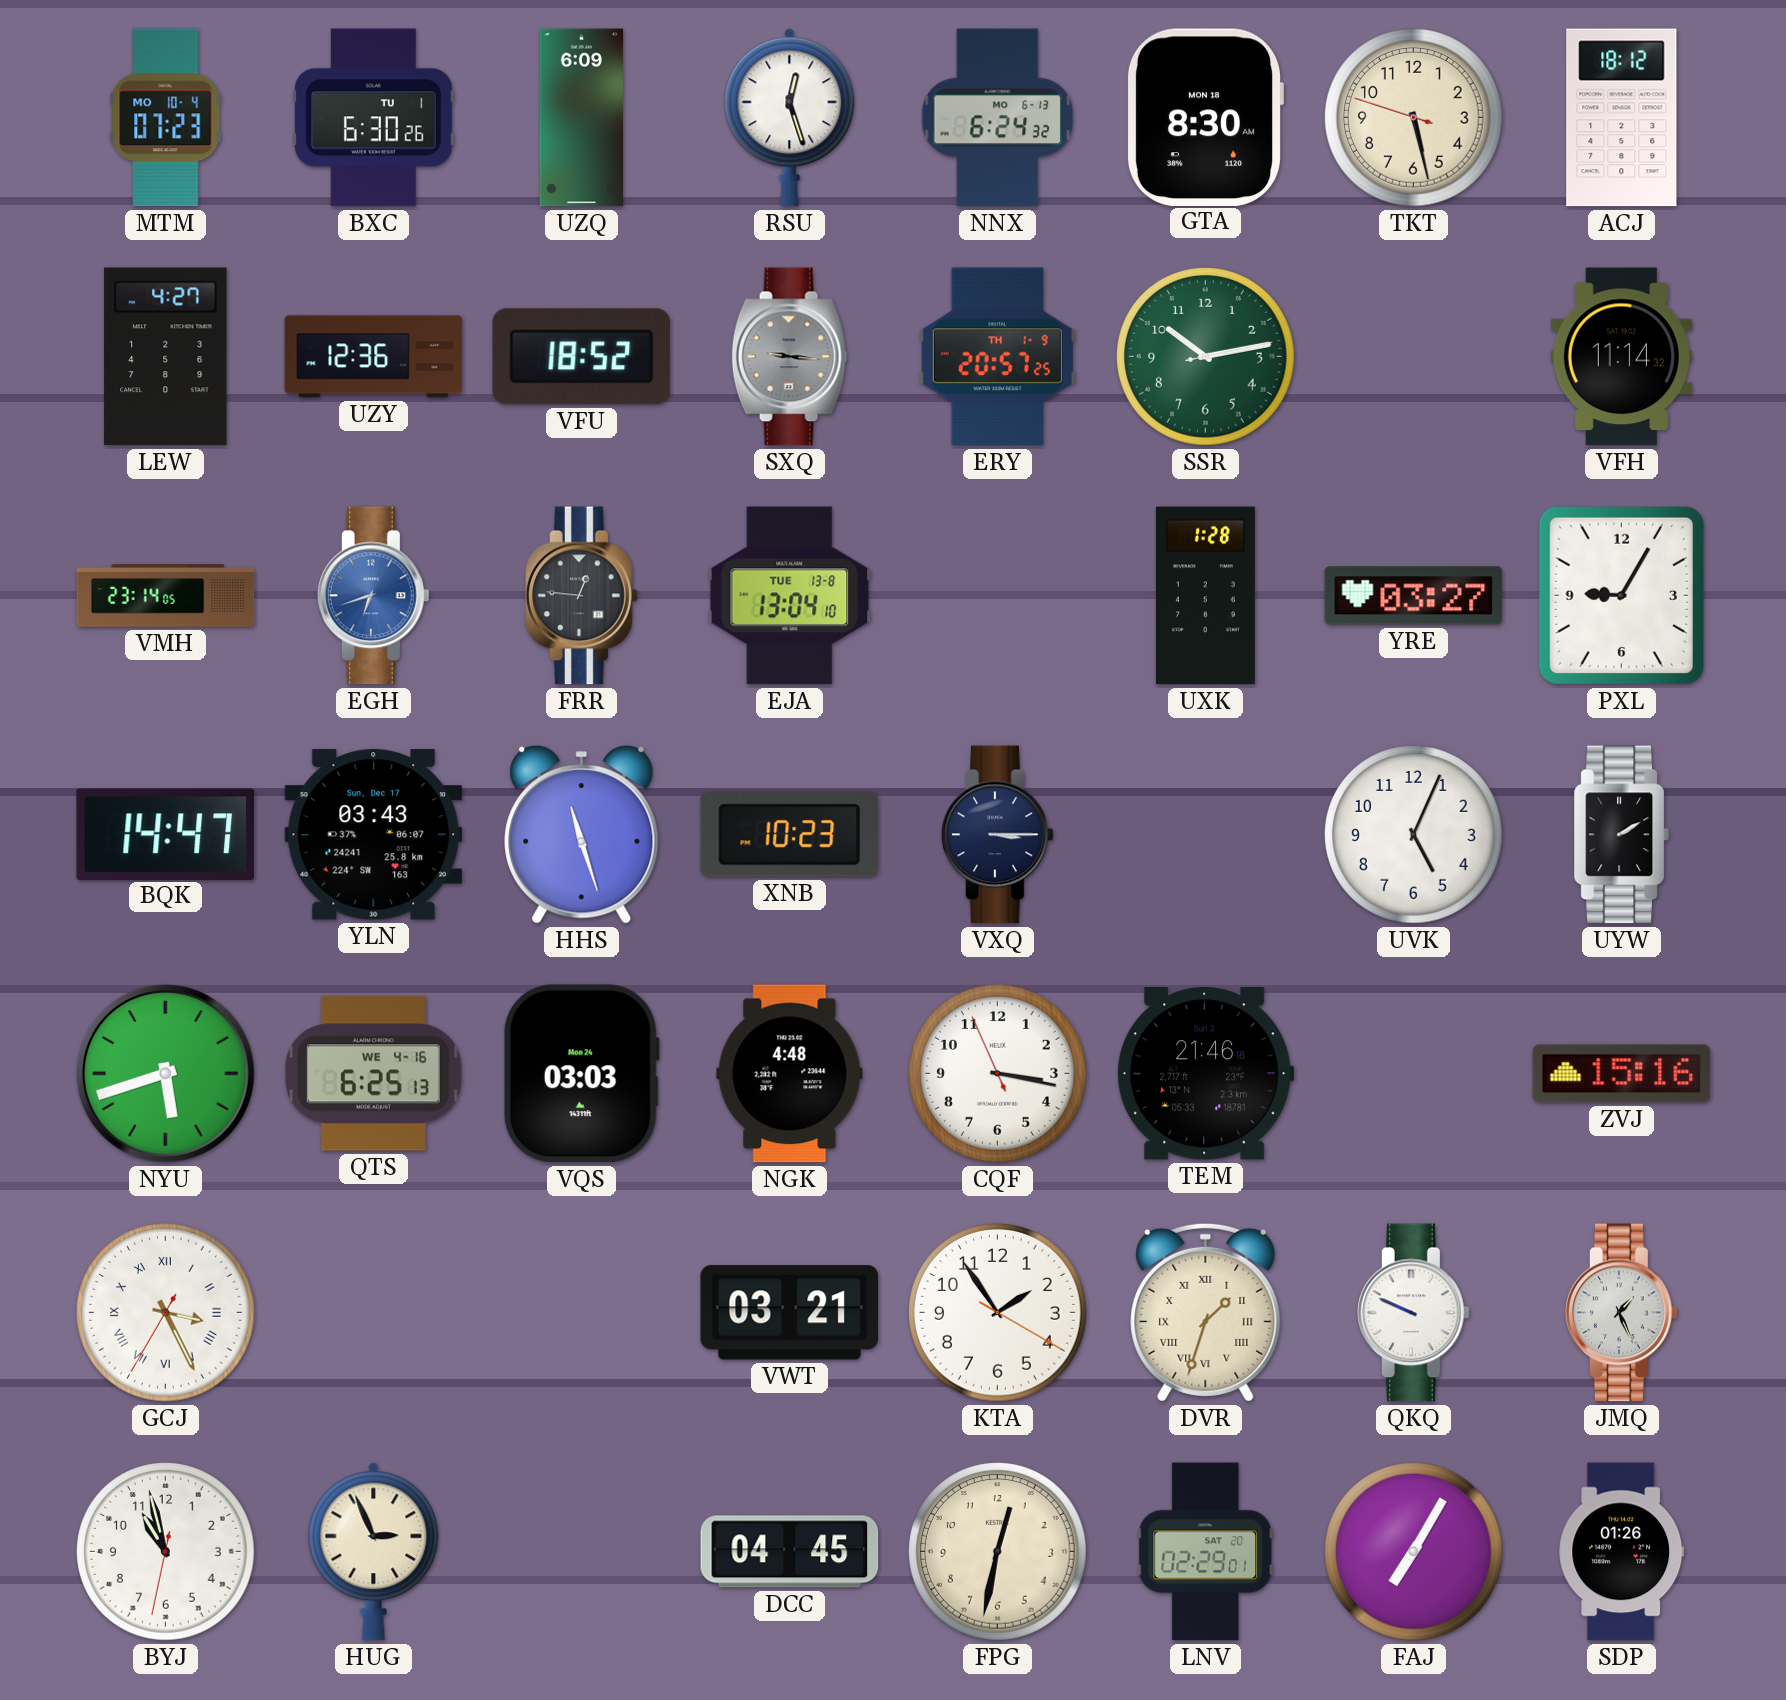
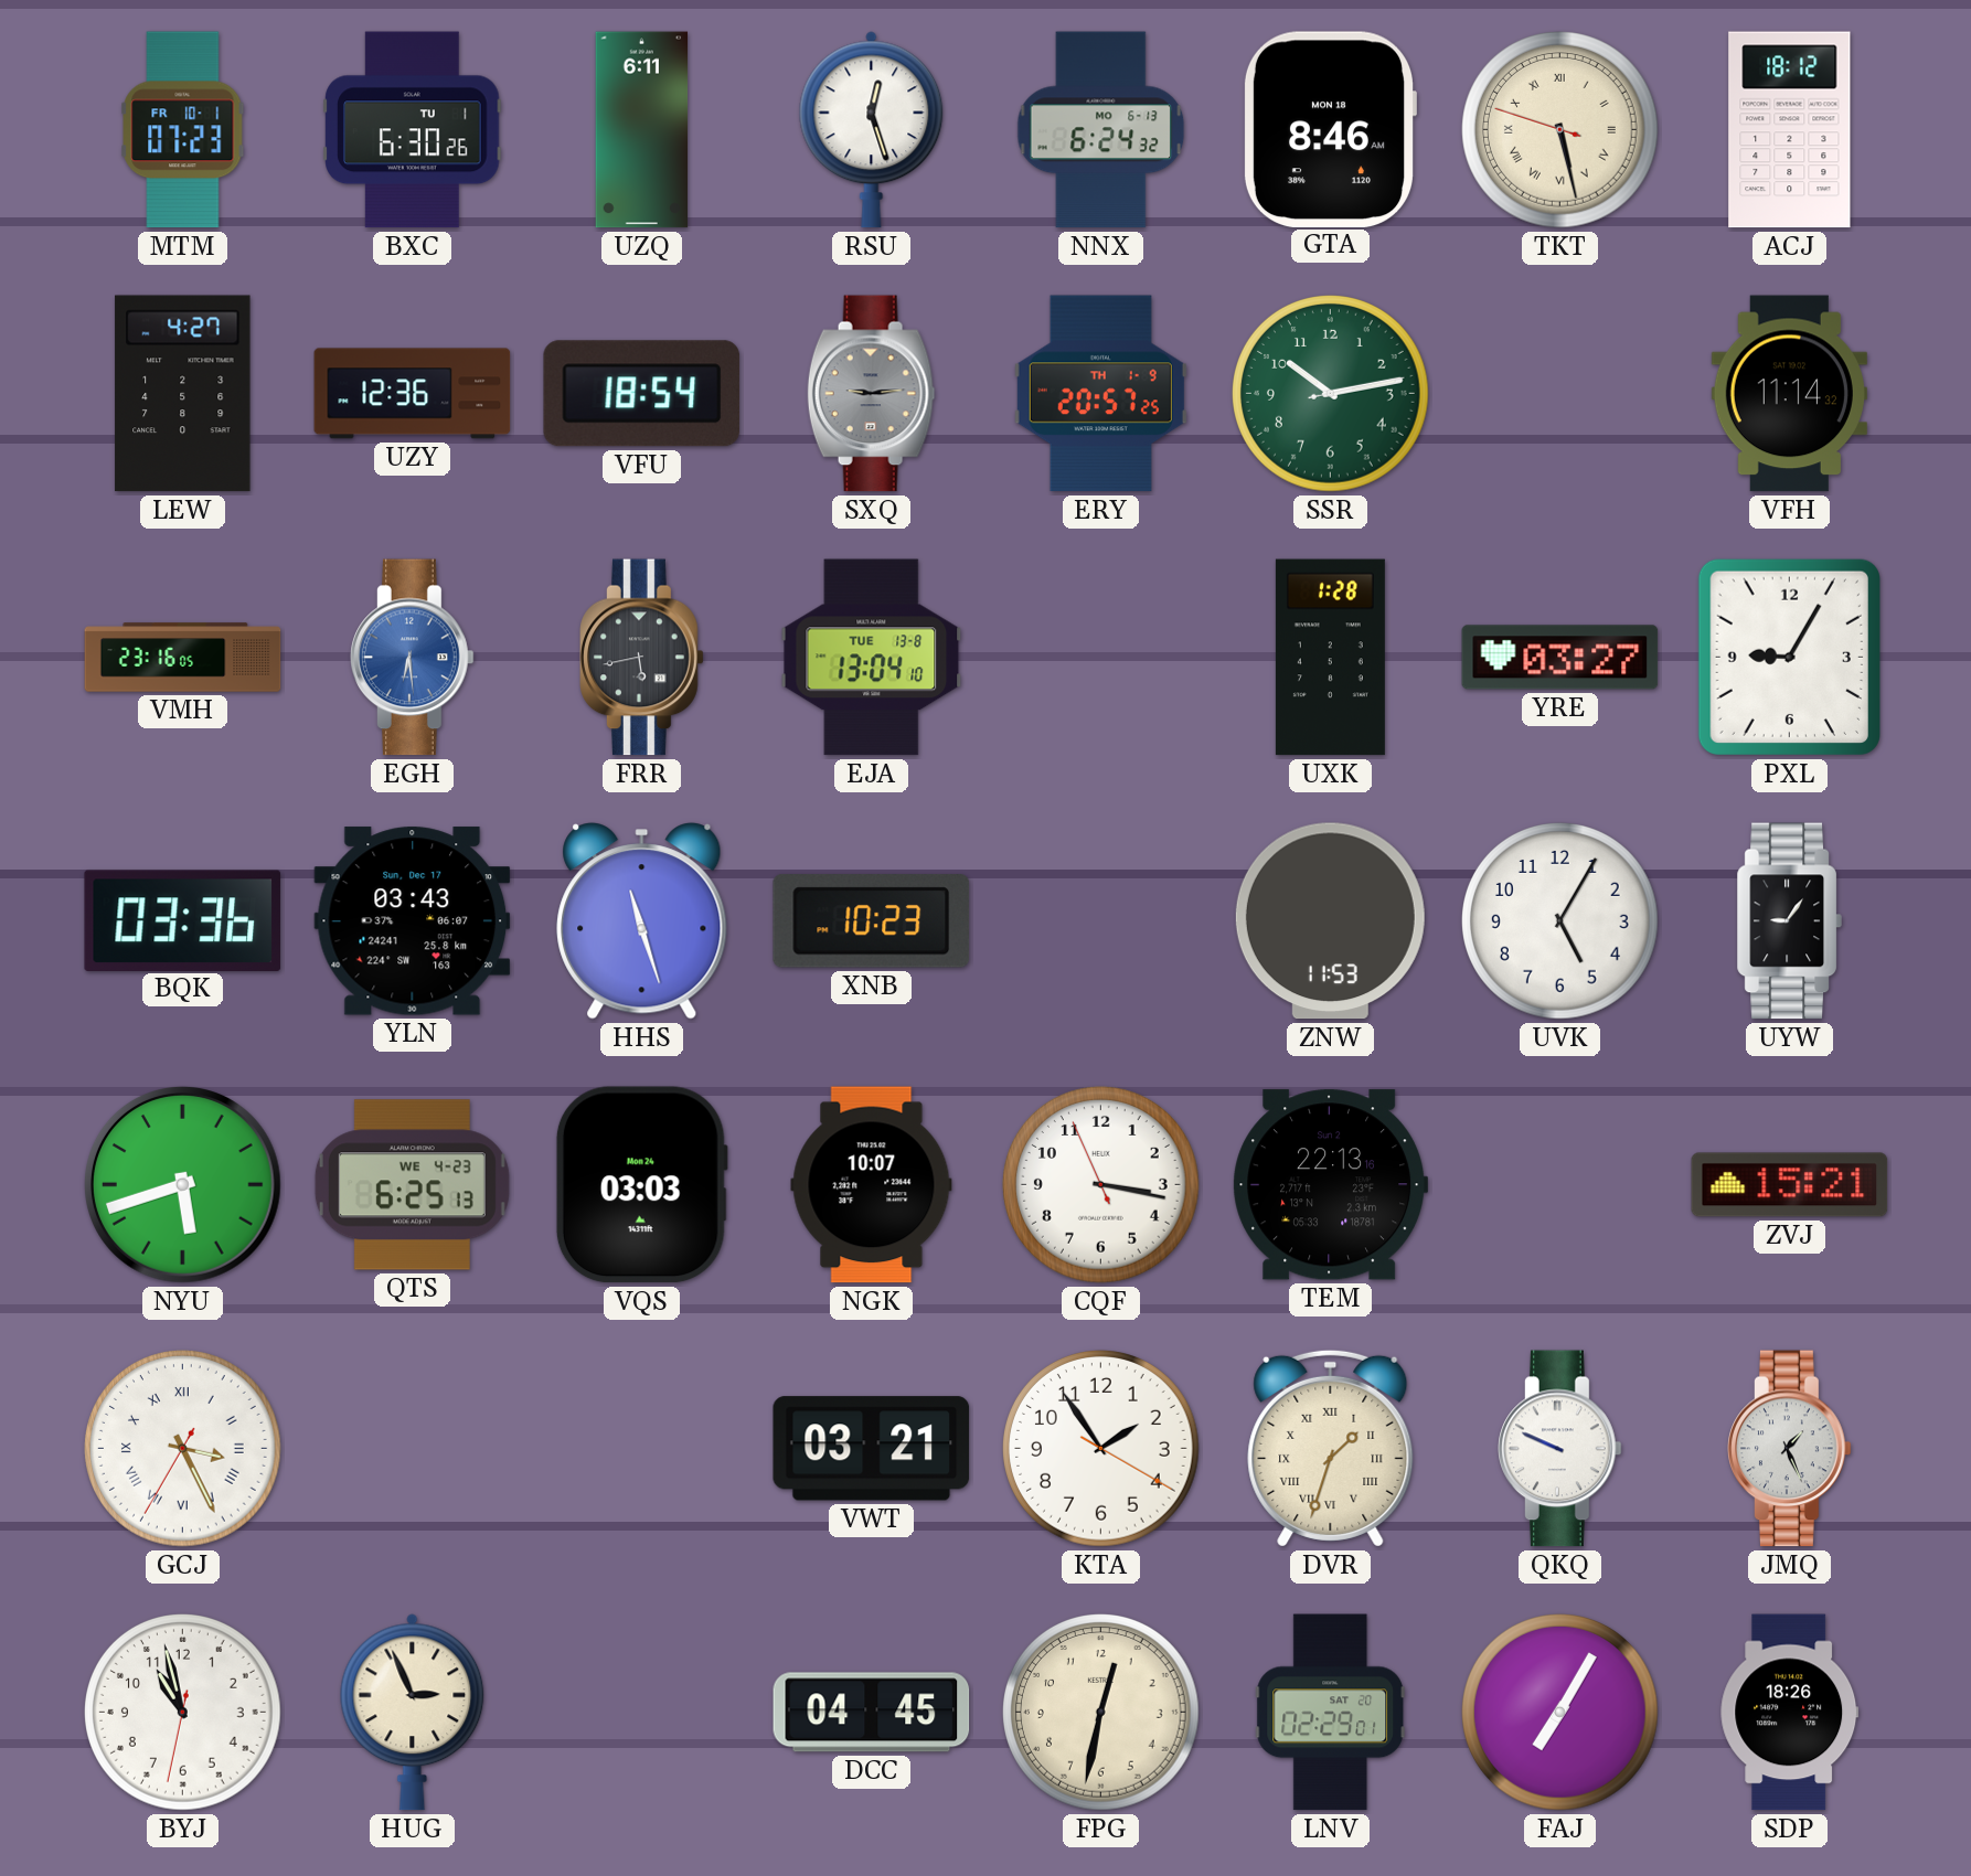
MTM date: MO 10-4 -> FR 10-1
UZQ: 6:09 -> 6:11
GTA: 8:30 -> 8:46
TKT numerals: Arabic -> Roman
VFU: 18:52 -> 18:54
SXQ: 9:16 -> 9:14
VMH: 23:14 -> 23:16
EGH: 6:42 -> 6:29
FRR: 12:46 -> 5:43
BQK: 14:47 -> 03:36
VXQ: 3:15 -> none
ZNW: none -> 11:53
UVK: 5:04 -> 5:05
UYW: 2:10 -> 9:06
QTS date: WE 4-16 -> WE 4-23
NGK: 4:48 -> 10:07
TEM: 21:46 -> 22:13
ZVJ: 15:16 -> 15:21
SDP: 01:26 -> 18:26
